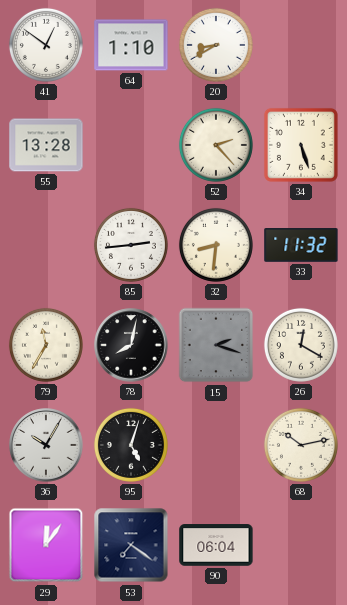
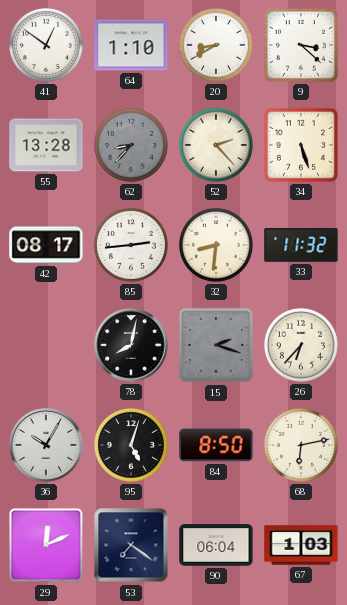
9: none -> 3:22
62: none -> 8:37
42: none -> 08:17
79: 11:35 -> none
26: 12:20 -> 6:37
84: none -> 8:50
68: 10:13 -> 6:13
29: 12:06 -> 12:11
67: none -> 1:03
